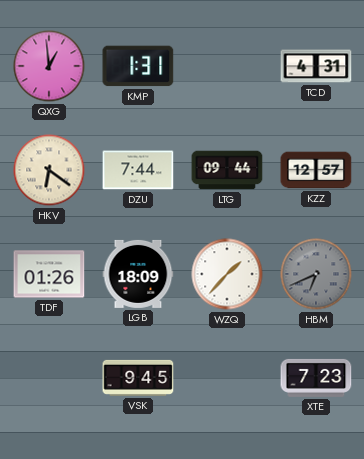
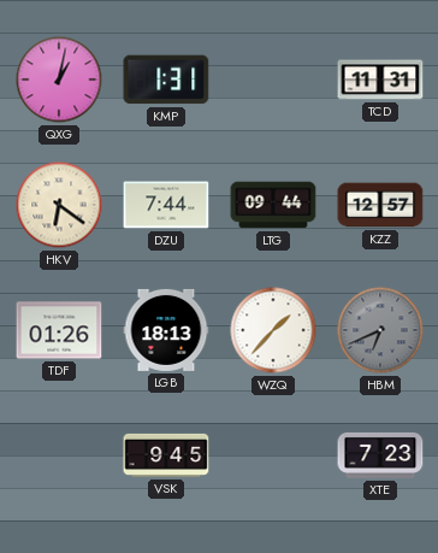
QXG: 12:59 -> 1:02
TCD: 4:31 -> 11:31
LGB: 18:09 -> 18:13
